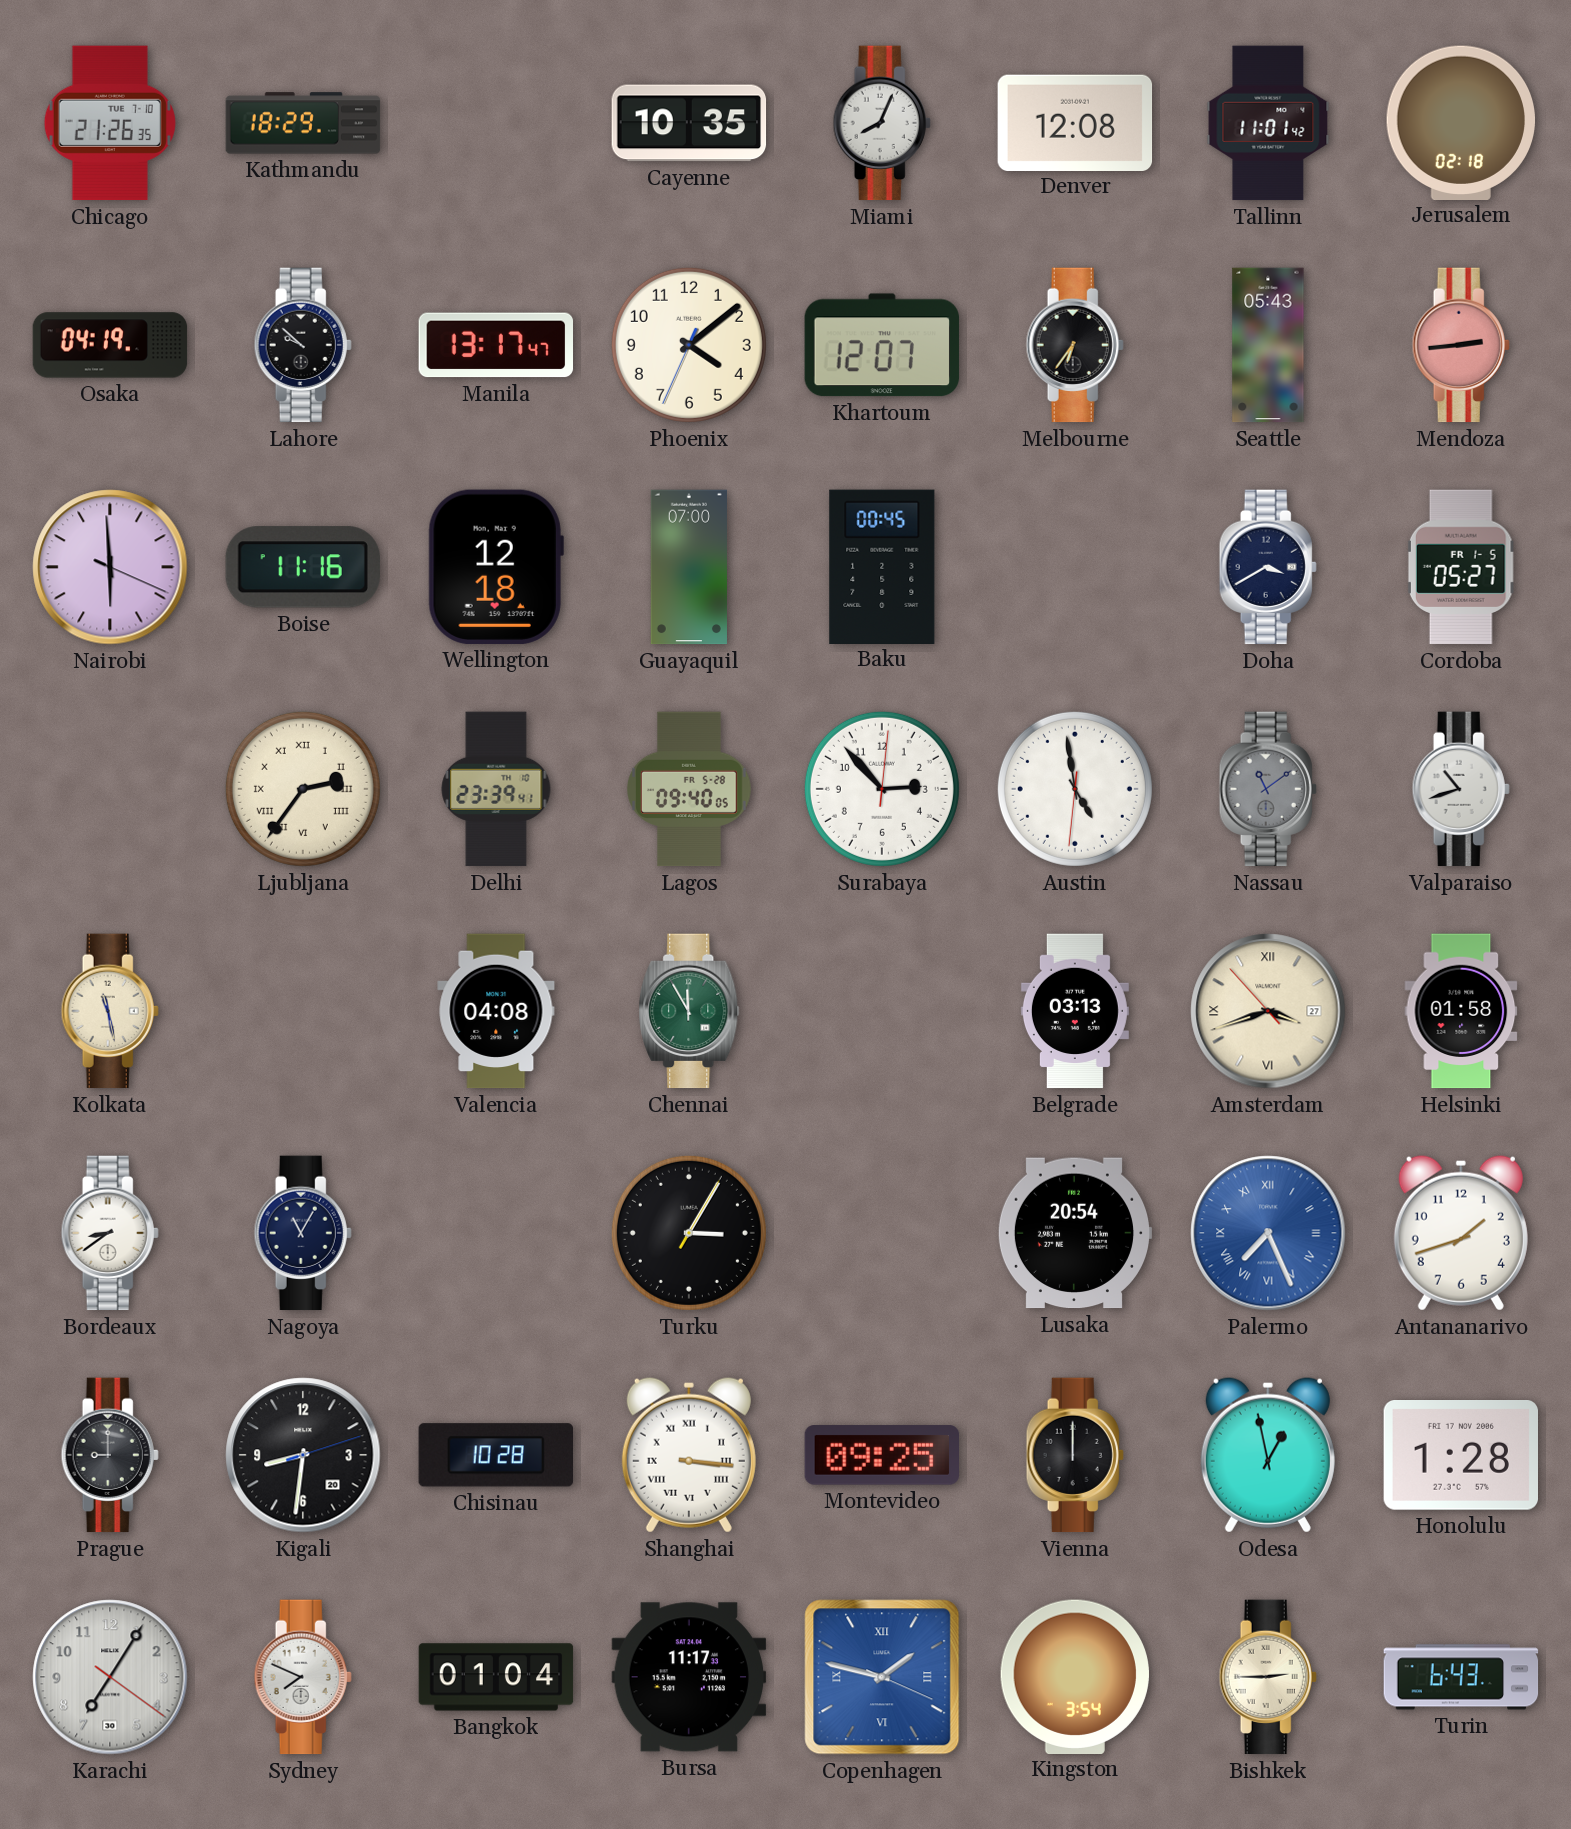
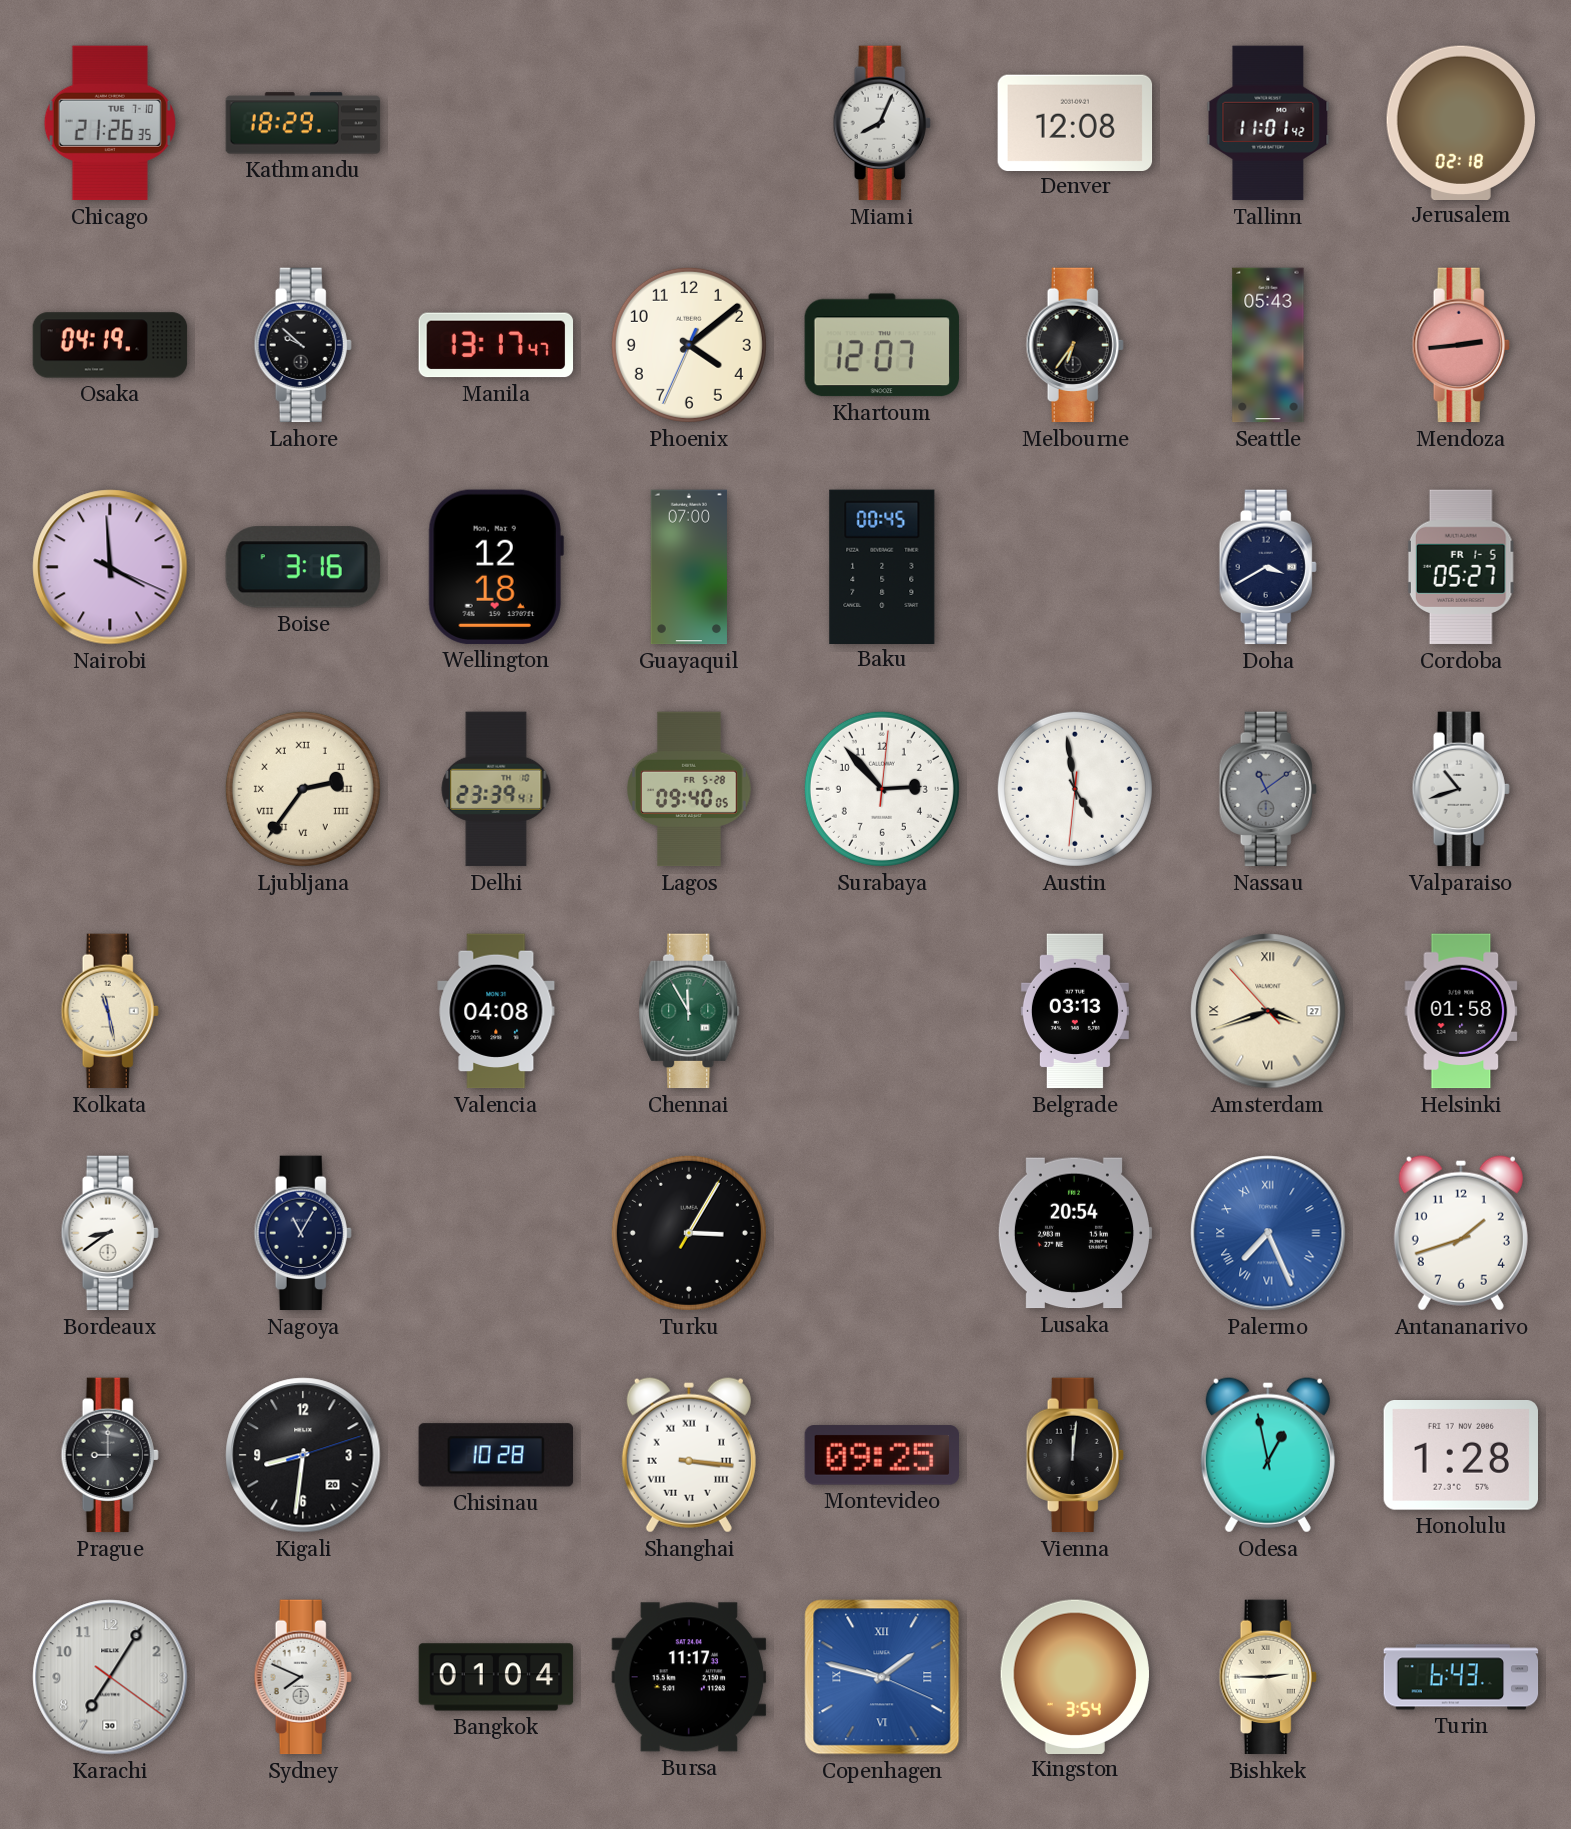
Cayenne: 10:35 -> none
Nairobi: 5:59 -> 3:59
Boise: 11:16 -> 3:16
Vienna: 12:00 -> 12:01
